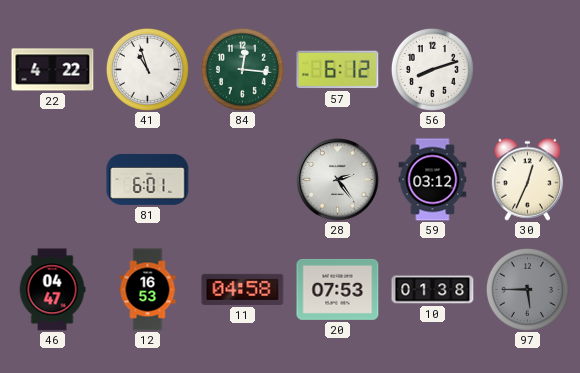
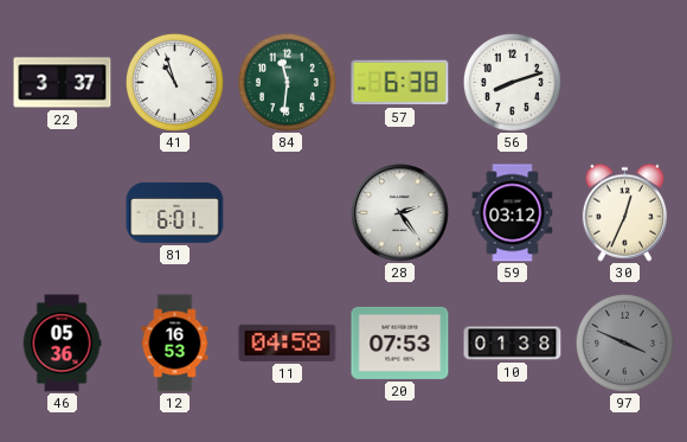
22: 4:22 -> 3:37
84: 12:16 -> 11:31
57: 6:12 -> 6:38
46: 04:47 -> 05:36
97: 5:45 -> 3:49
